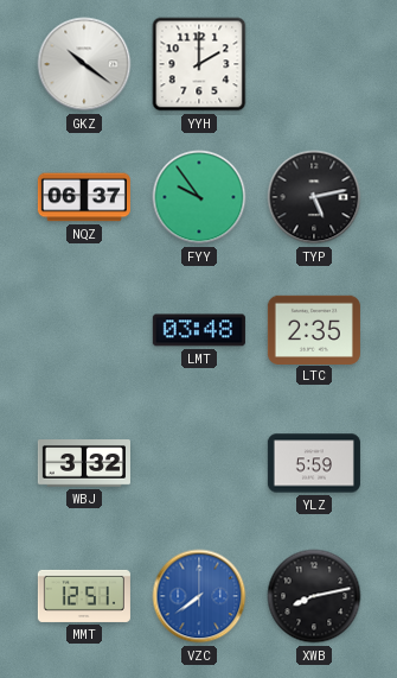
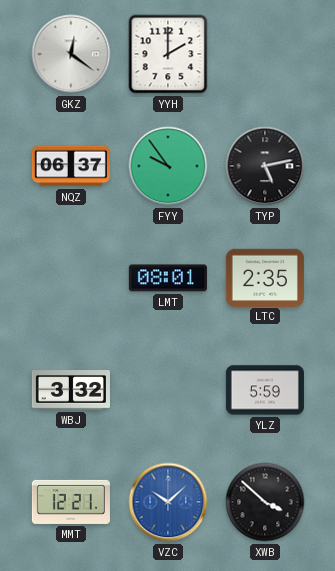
GKZ: 10:21 -> 12:21
LMT: 03:48 -> 08:01
MMT: 12:51 -> 12:21
VZC: 7:39 -> 10:08
XWB: 8:13 -> 3:52
